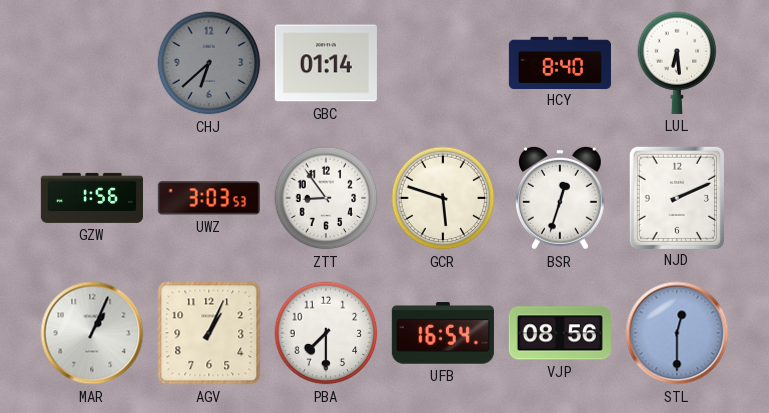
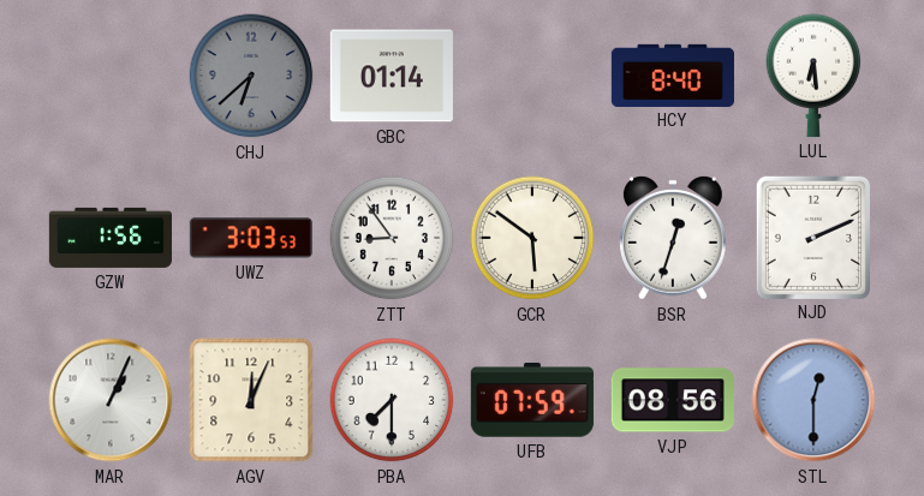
GCR: 5:48 -> 5:51
AGV: 1:04 -> 12:04
UFB: 16:54 -> 07:59
